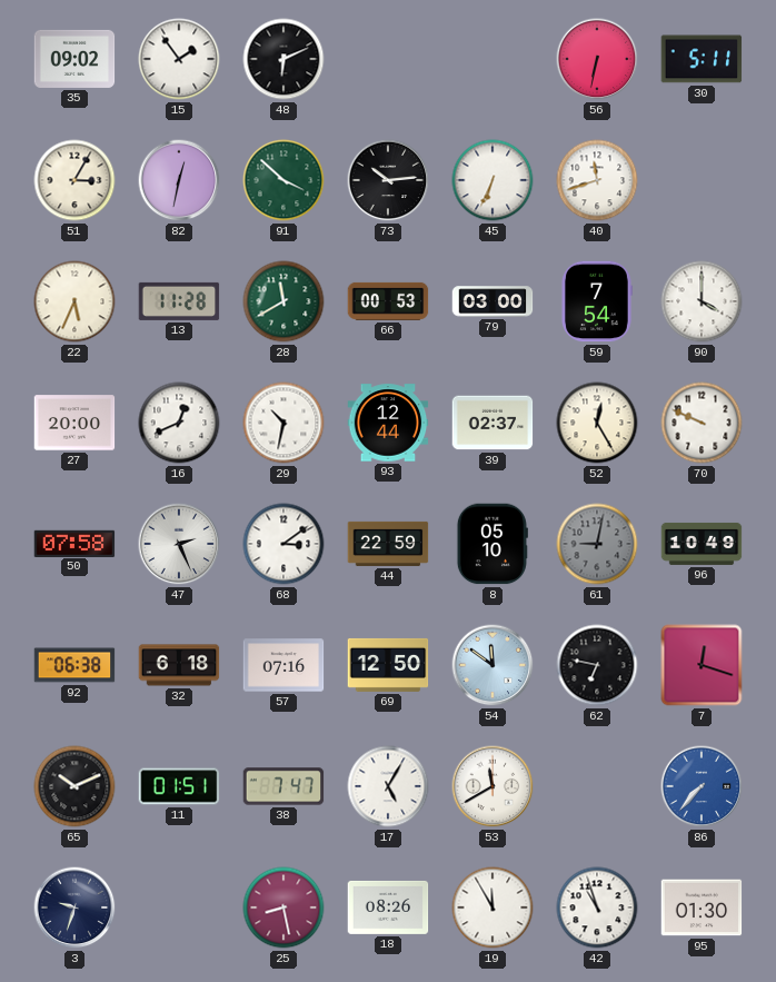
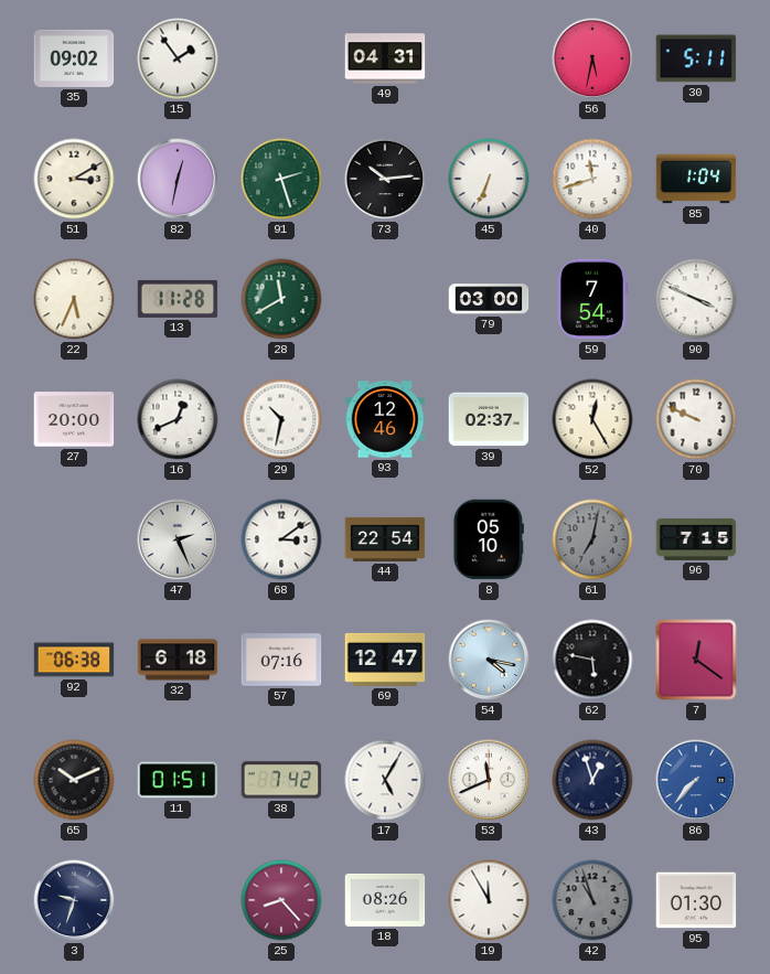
48: 6:11 -> none
49: none -> 04:31
56: 6:32 -> 5:32
51: 3:05 -> 3:10
91: 3:52 -> 2:27
85: none -> 1:04
66: 00:53 -> none
90: 4:00 -> 3:49
93: 12:44 -> 12:46
50: 07:58 -> none
44: 22:59 -> 22:54
61: 9:02 -> 7:02
96: 10:49 -> 7:15
69: 12:50 -> 12:47
54: 11:51 -> 4:17
62: 6:47 -> 5:47
7: 12:18 -> 12:21
38: 7:47 -> 7:42
53: 11:40 -> 11:41
43: none -> 12:57
25: 8:28 -> 8:23
42 dial: white -> grey
